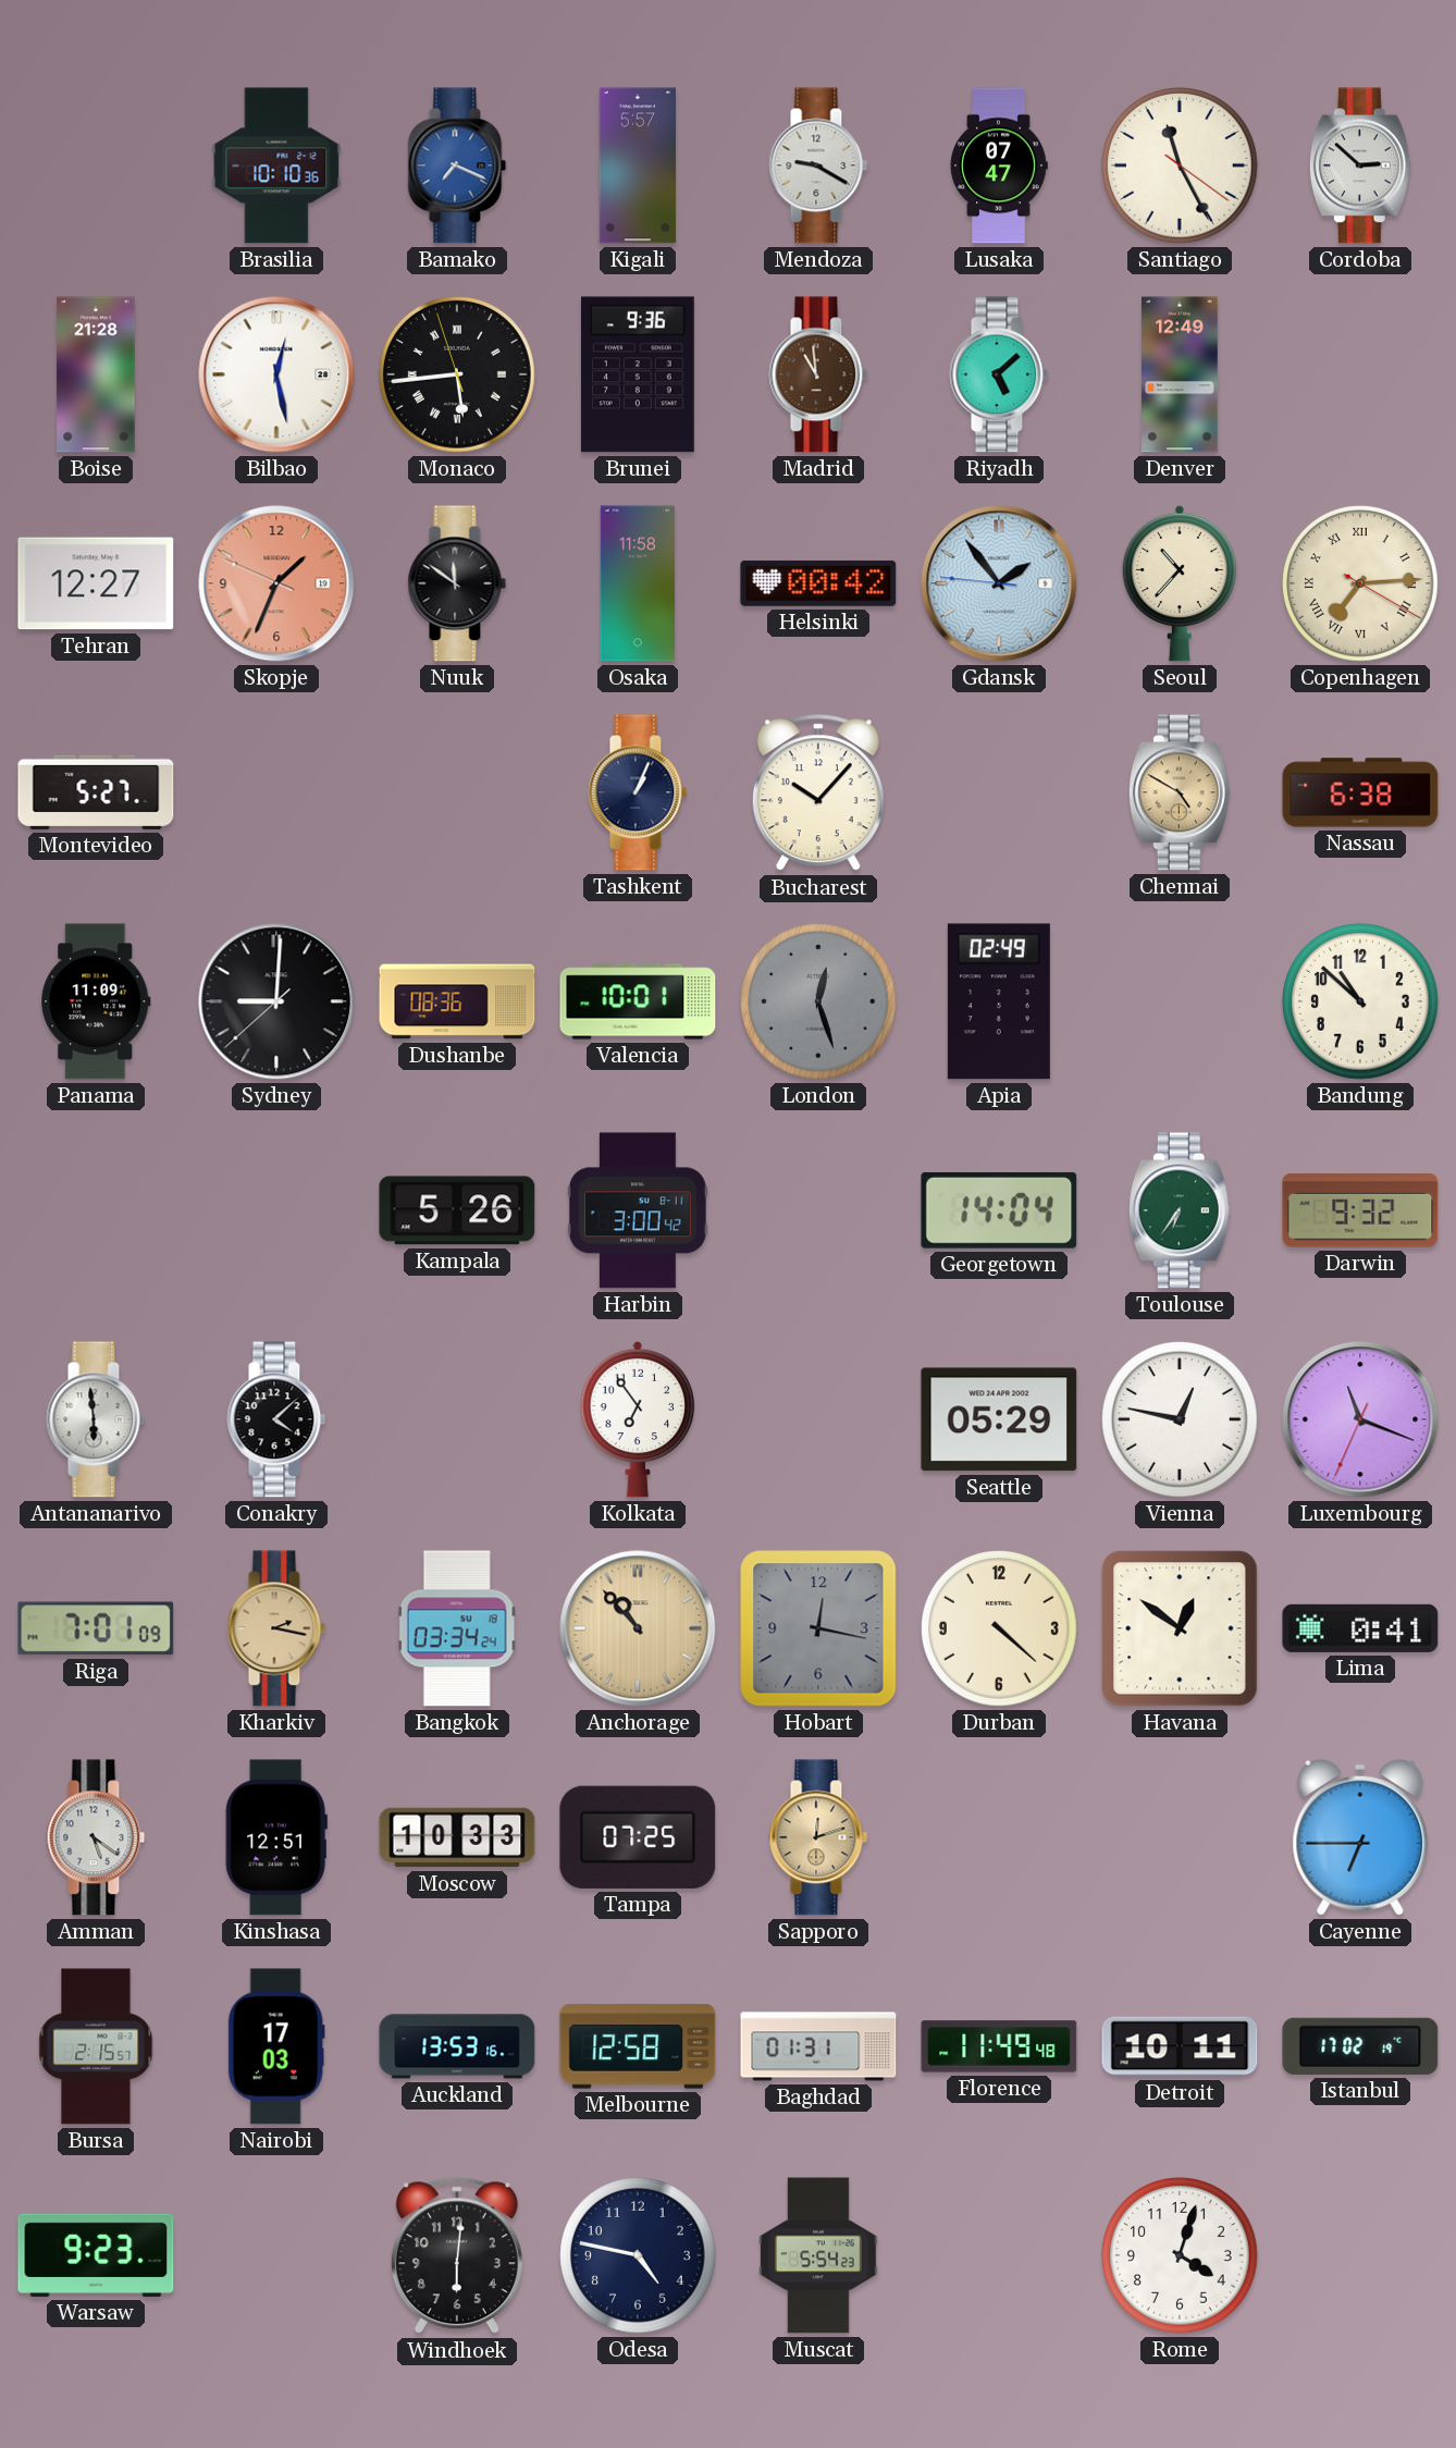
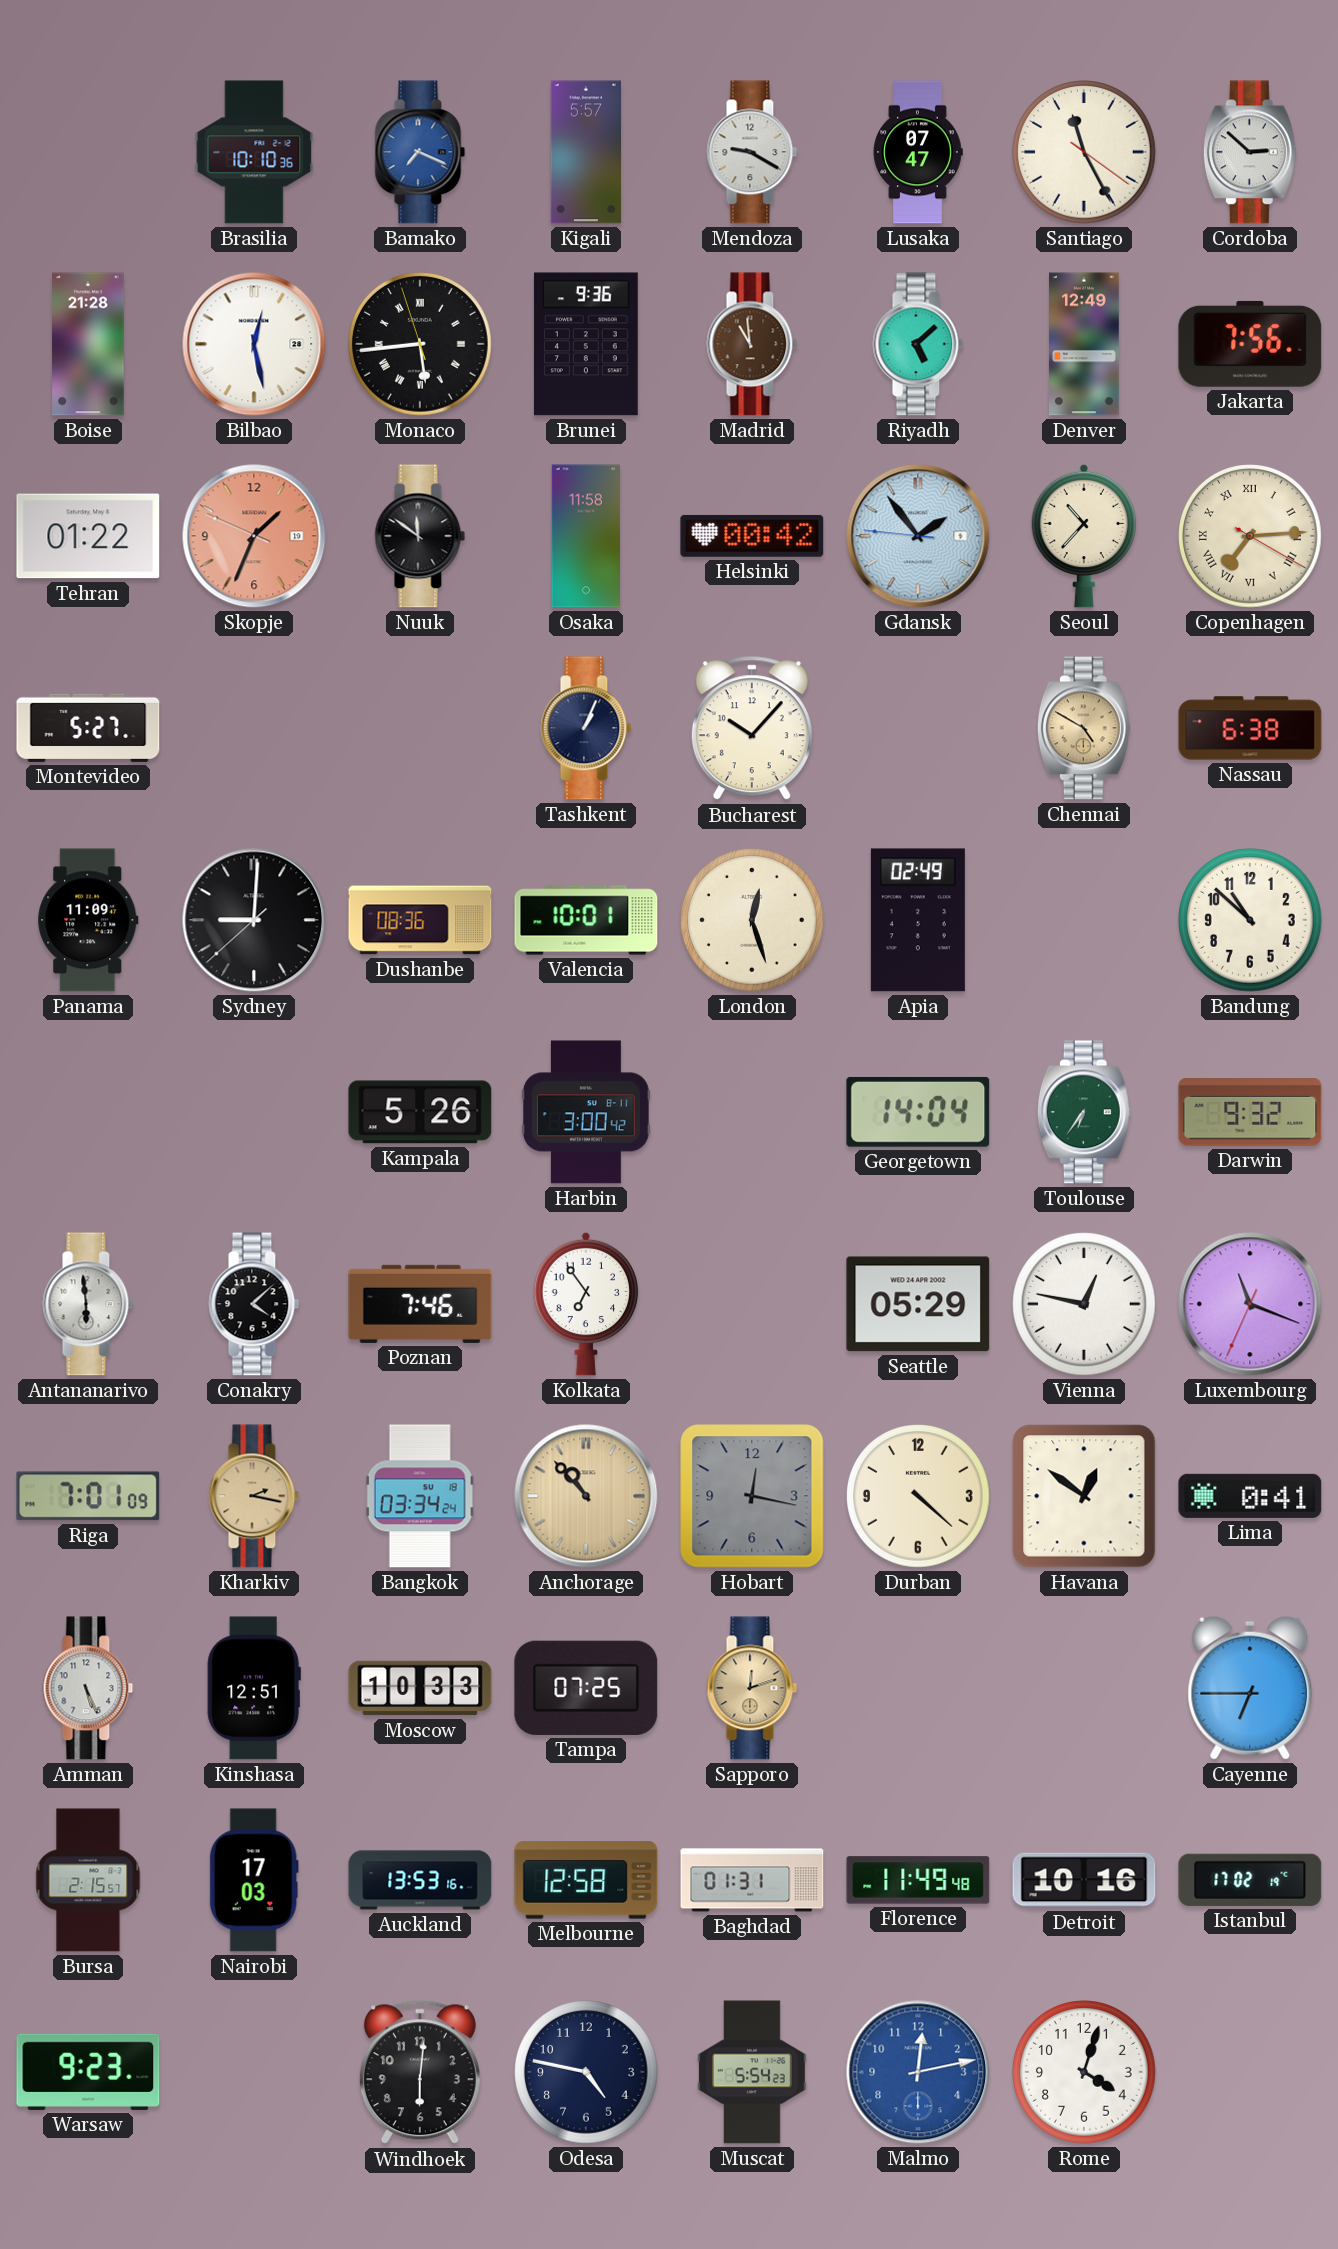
Jakarta: none -> 7:56
Tehran: 12:27 -> 01:22
London dial: grey -> cream
Poznan: none -> 7:46
Amman: 5:21 -> 5:26
Detroit: 10:11 -> 10:16
Malmo: none -> 12:13
